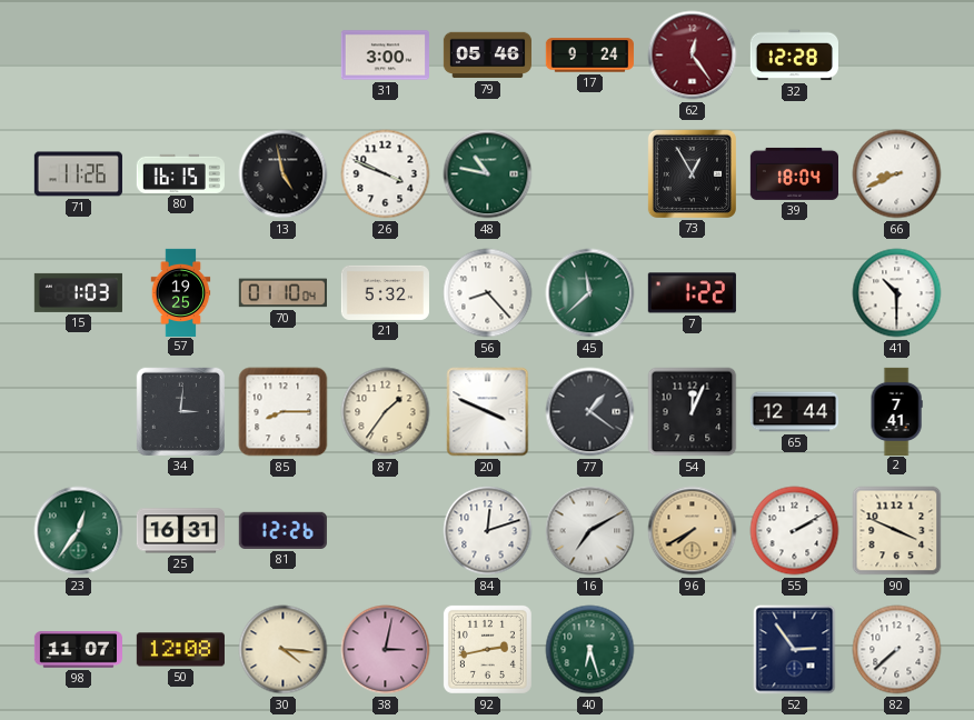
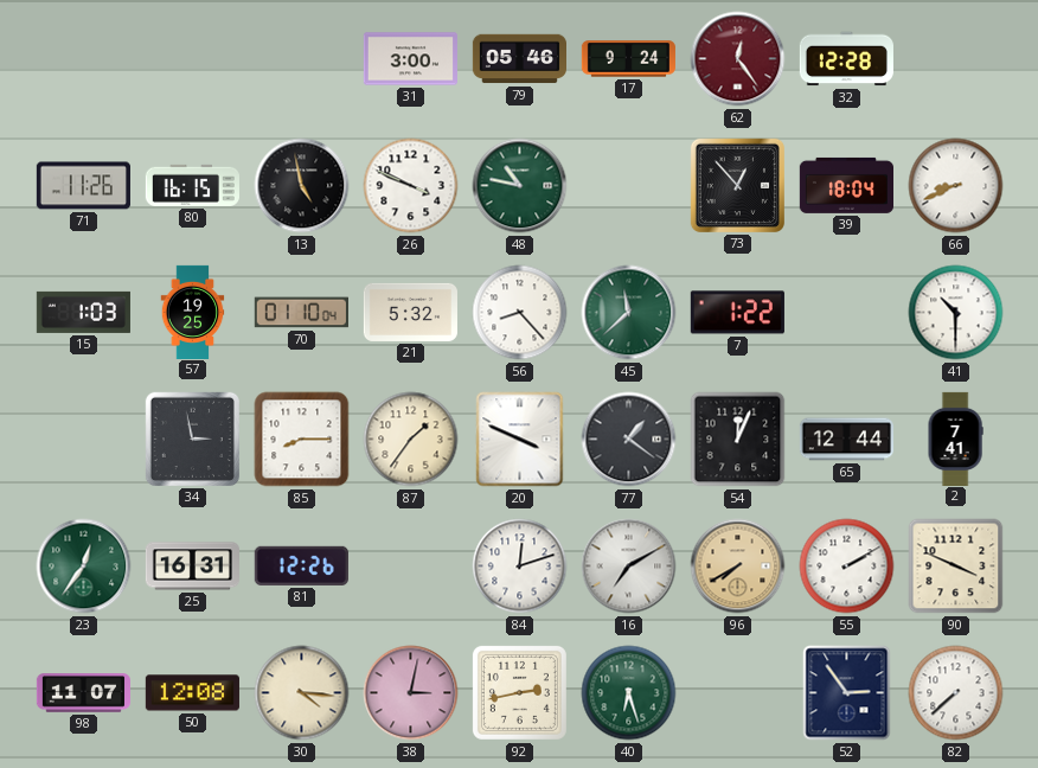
73: 12:55 -> 12:53
34: 3:01 -> 2:58
